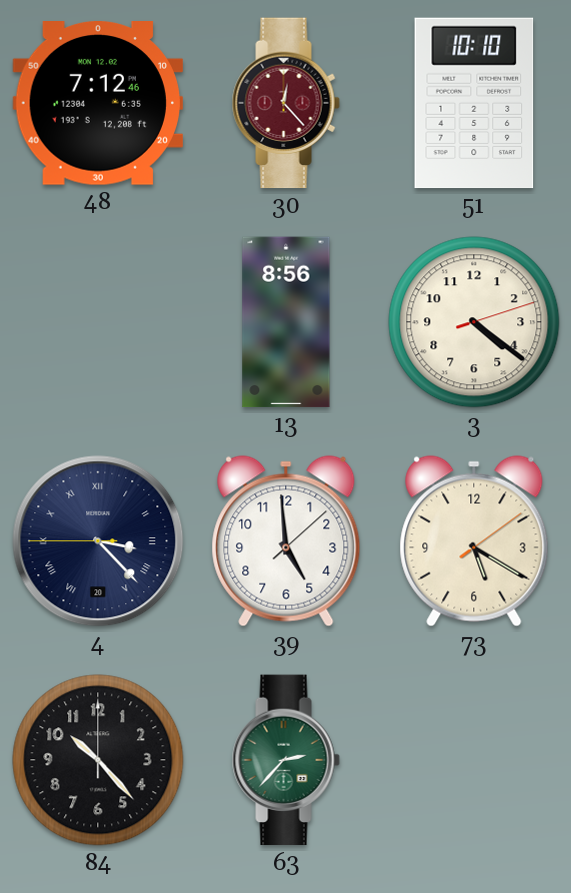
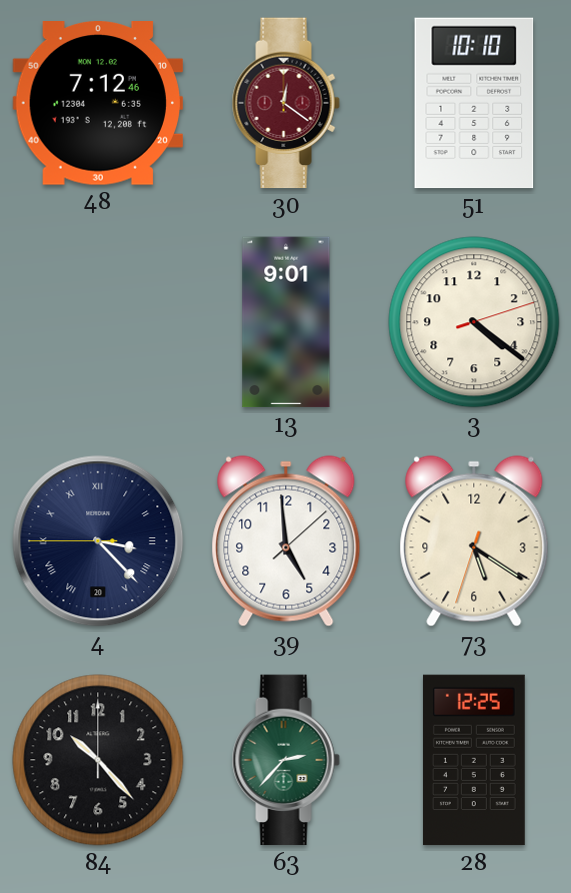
30: 12:23 -> 12:21
13: 8:56 -> 9:01
73: 5:20:09 -> 5:20:33
28: none -> 12:25
